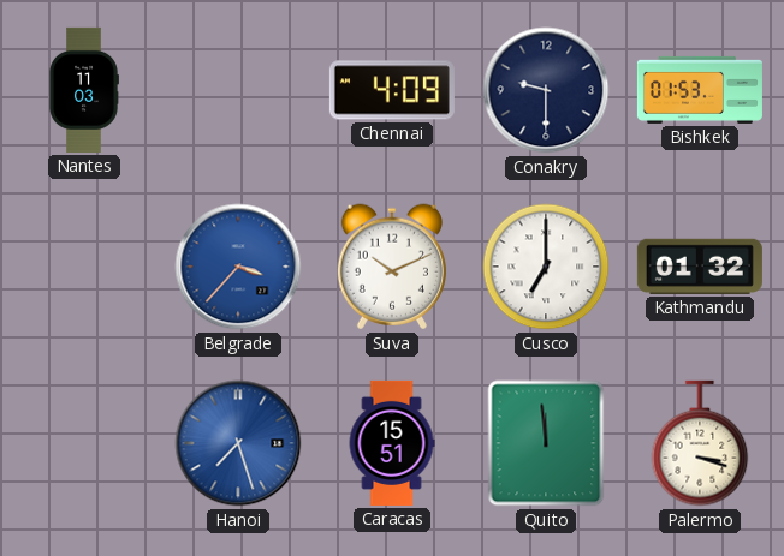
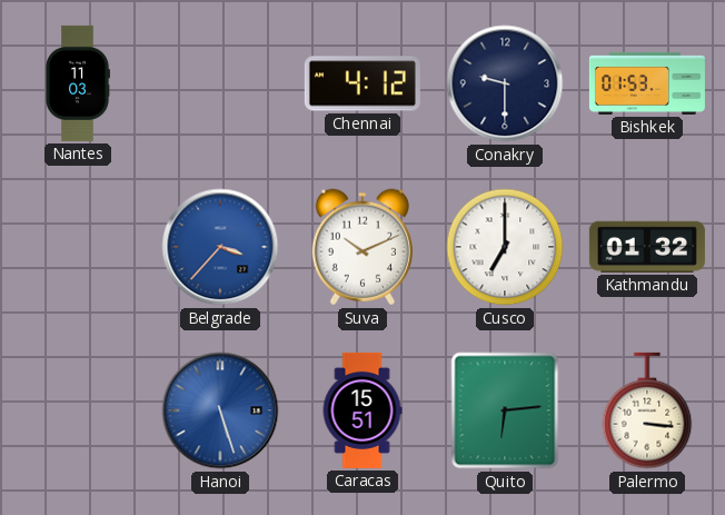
Chennai: 4:09 -> 4:12
Hanoi: 7:27 -> 5:27
Quito: 11:59 -> 6:14
Palermo: 3:18 -> 3:16
